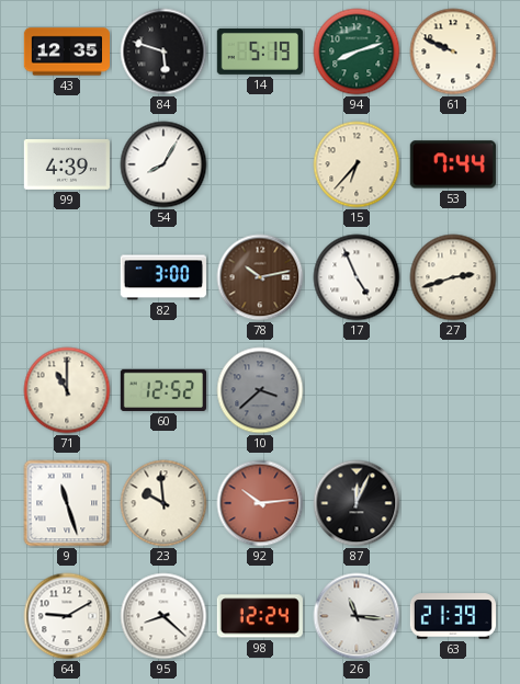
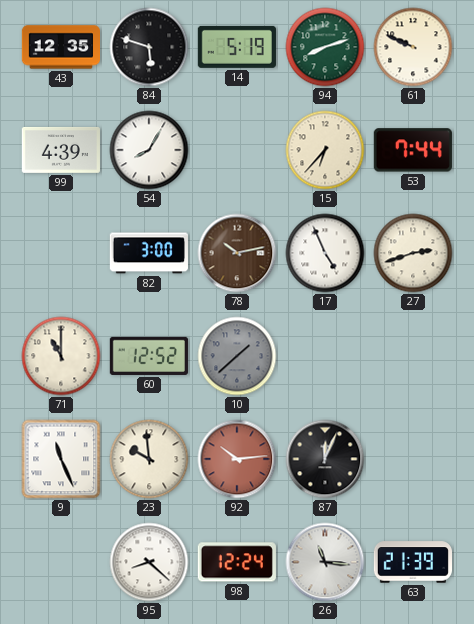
10: 3:38 -> 1:38
9: 11:27 -> 11:26
64: 9:10 -> none
